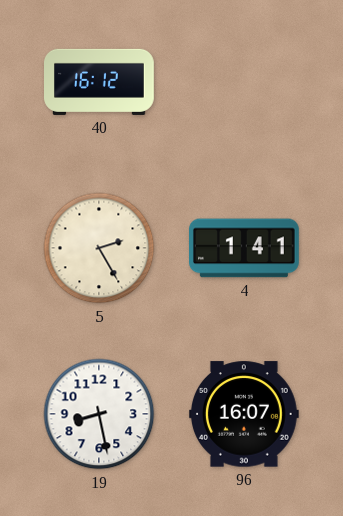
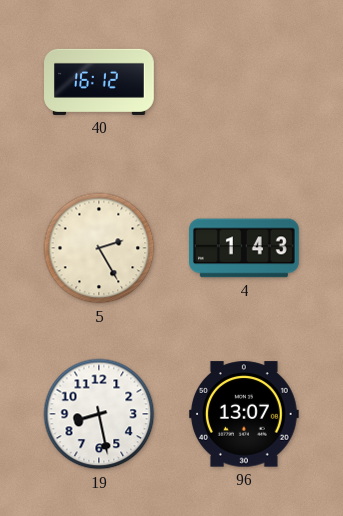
4: 1:41 -> 1:43
96: 16:07 -> 13:07
